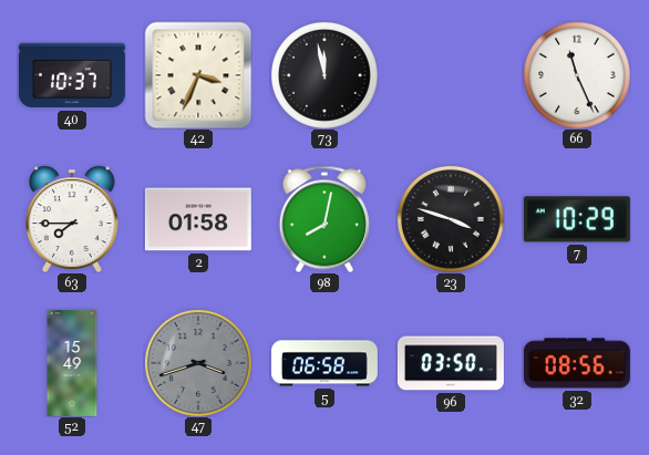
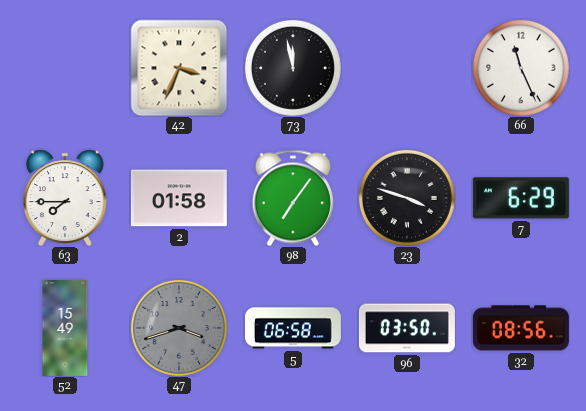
40: 10:37 -> none
98: 8:02 -> 7:06
7: 10:29 -> 6:29
